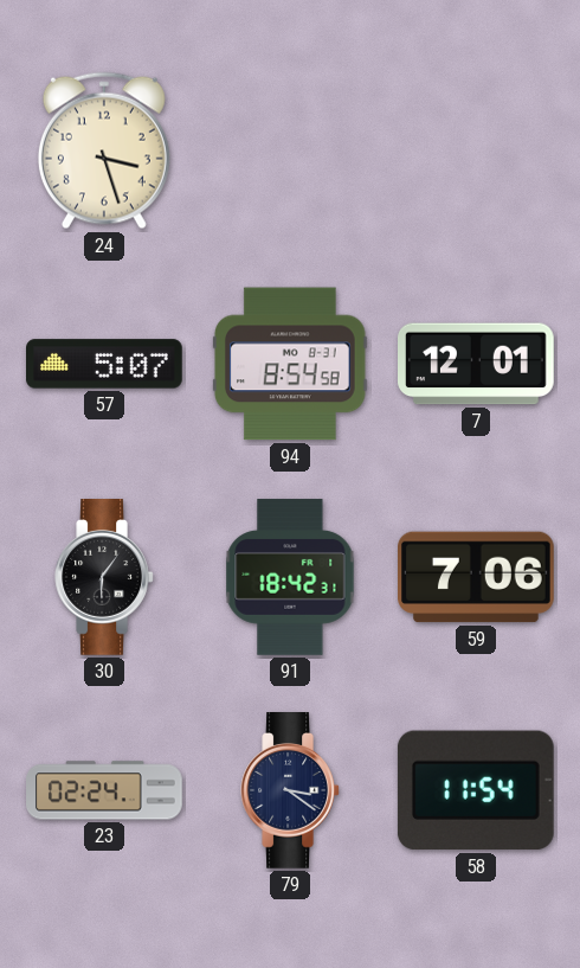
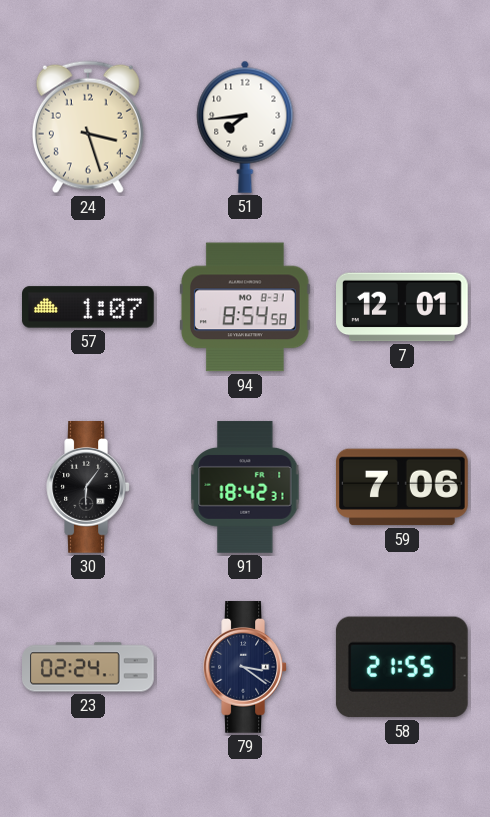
51: none -> 7:44
57: 5:07 -> 1:07
58: 11:54 -> 21:55
